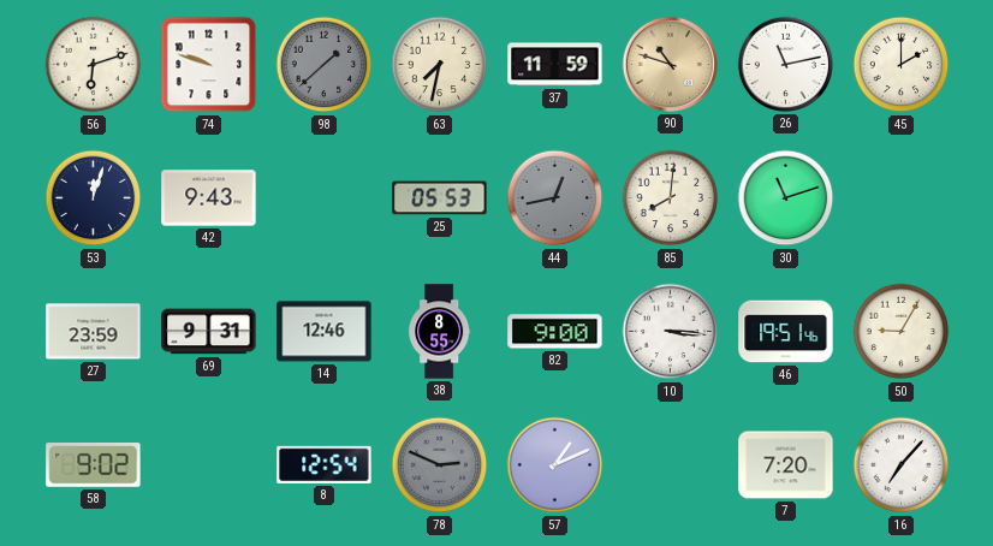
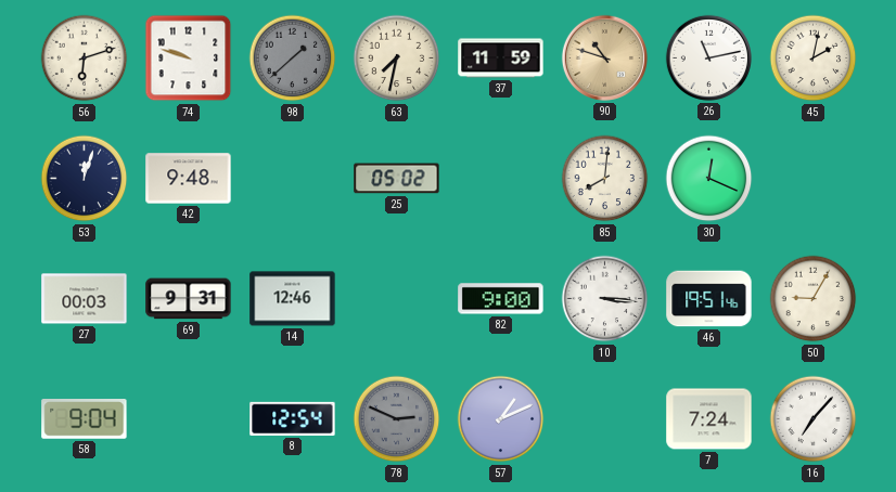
45: 2:00 -> 2:02
42: 9:43 -> 9:48
25: 05:53 -> 05:02
44: 12:43 -> none
30: 11:12 -> 12:19
27: 23:59 -> 00:03
38: 8:55 -> none
58: 9:02 -> 9:04
7: 7:20 -> 7:24
